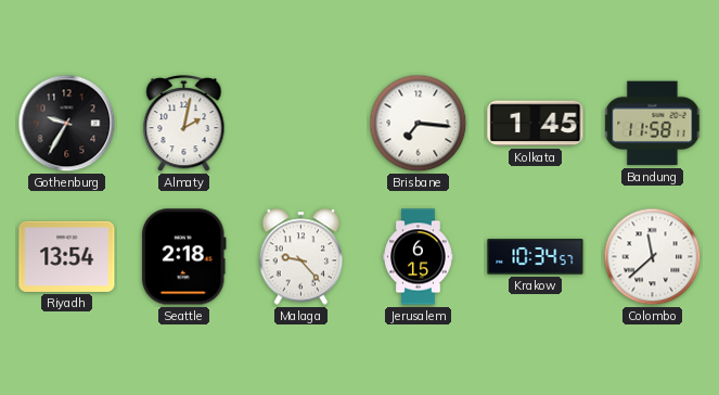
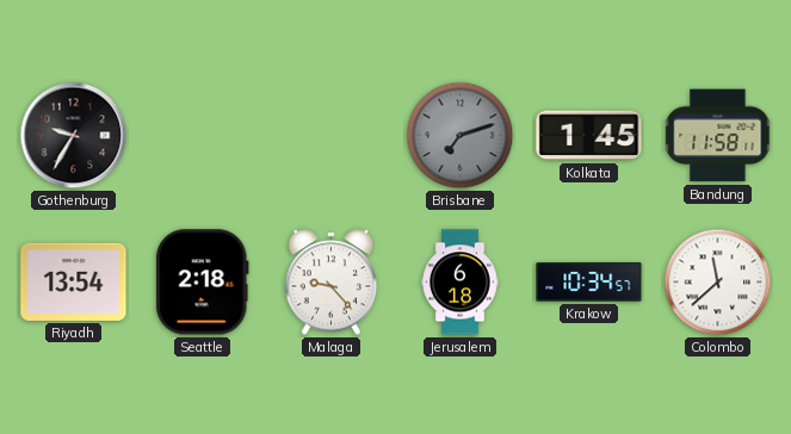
Almaty: 2:02 -> none
Brisbane: 7:16 -> 7:12
Brisbane dial: white -> grey
Jerusalem: 6:15 -> 6:18
